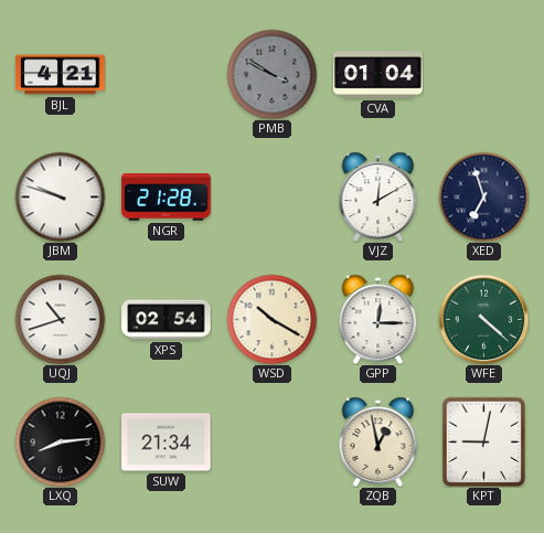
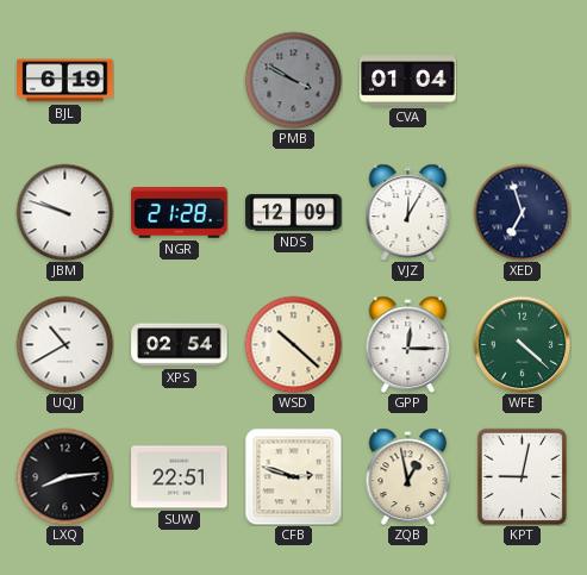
BJL: 4:21 -> 6:19
NDS: none -> 12:09
VJZ: 12:10 -> 12:05
UQJ: 10:42 -> 10:40
WSD: 10:20 -> 10:22
SUW: 21:34 -> 22:51
CFB: none -> 2:48
